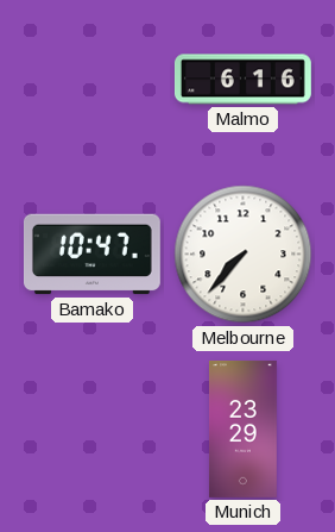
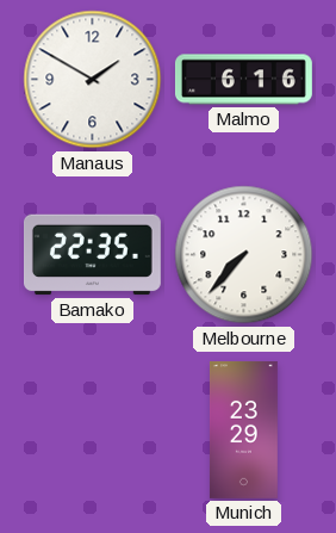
Manaus: none -> 1:50
Bamako: 10:47 -> 22:35
